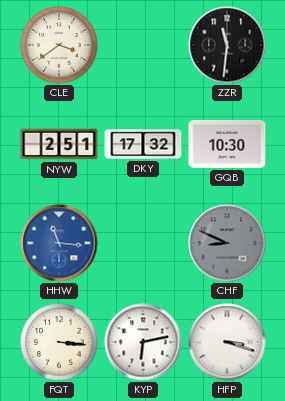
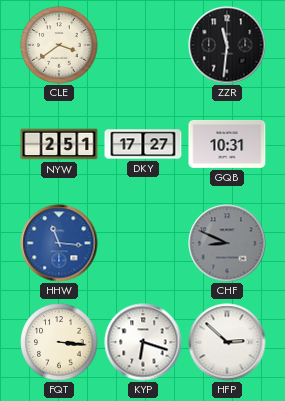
DKY: 17:32 -> 17:27
GQB: 10:30 -> 10:31
KYP: 6:13 -> 6:18
HFP: 3:18 -> 2:52
